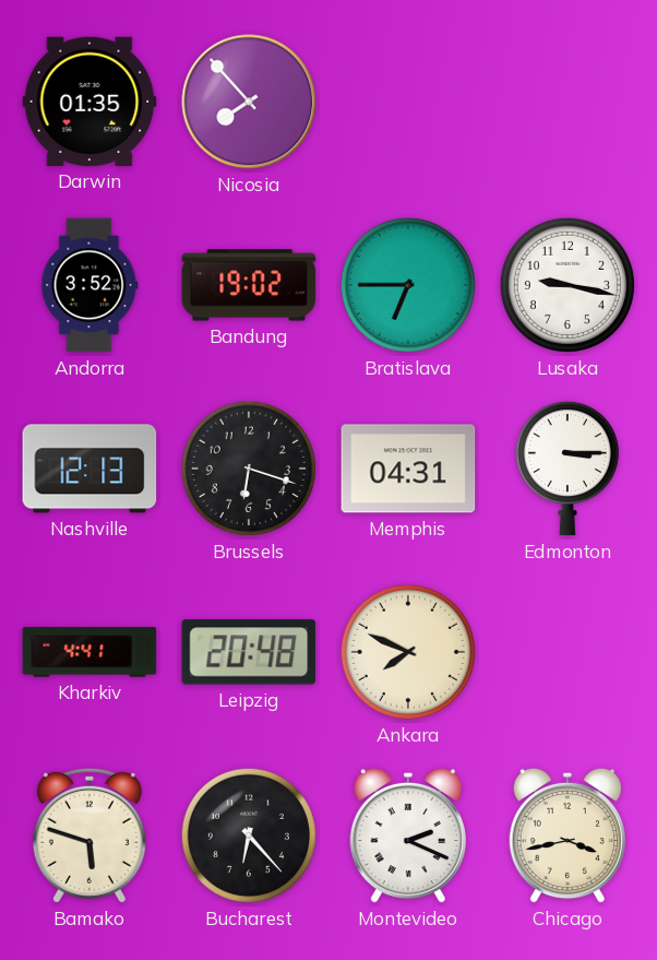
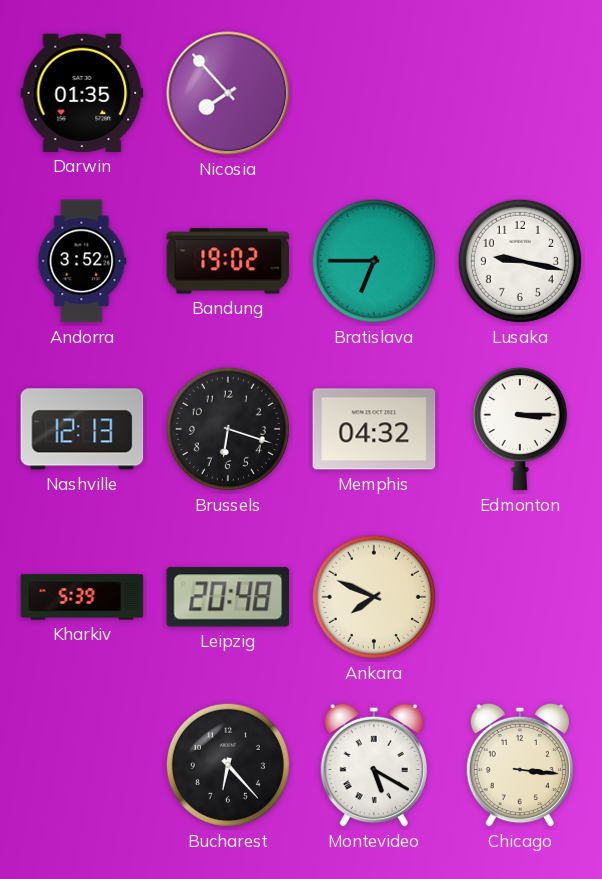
Memphis: 04:31 -> 04:32
Kharkiv: 4:41 -> 5:39
Bamako: 5:48 -> none
Montevideo: 2:19 -> 5:20
Chicago: 3:43 -> 3:16
